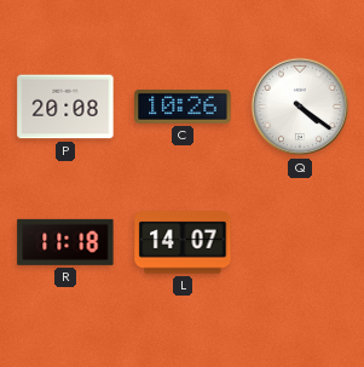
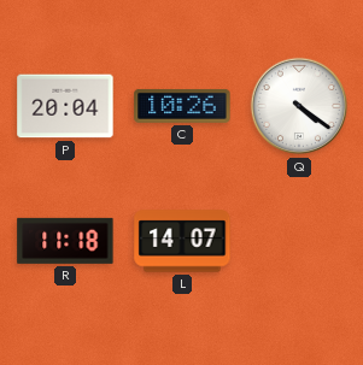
P: 20:08 -> 20:04
